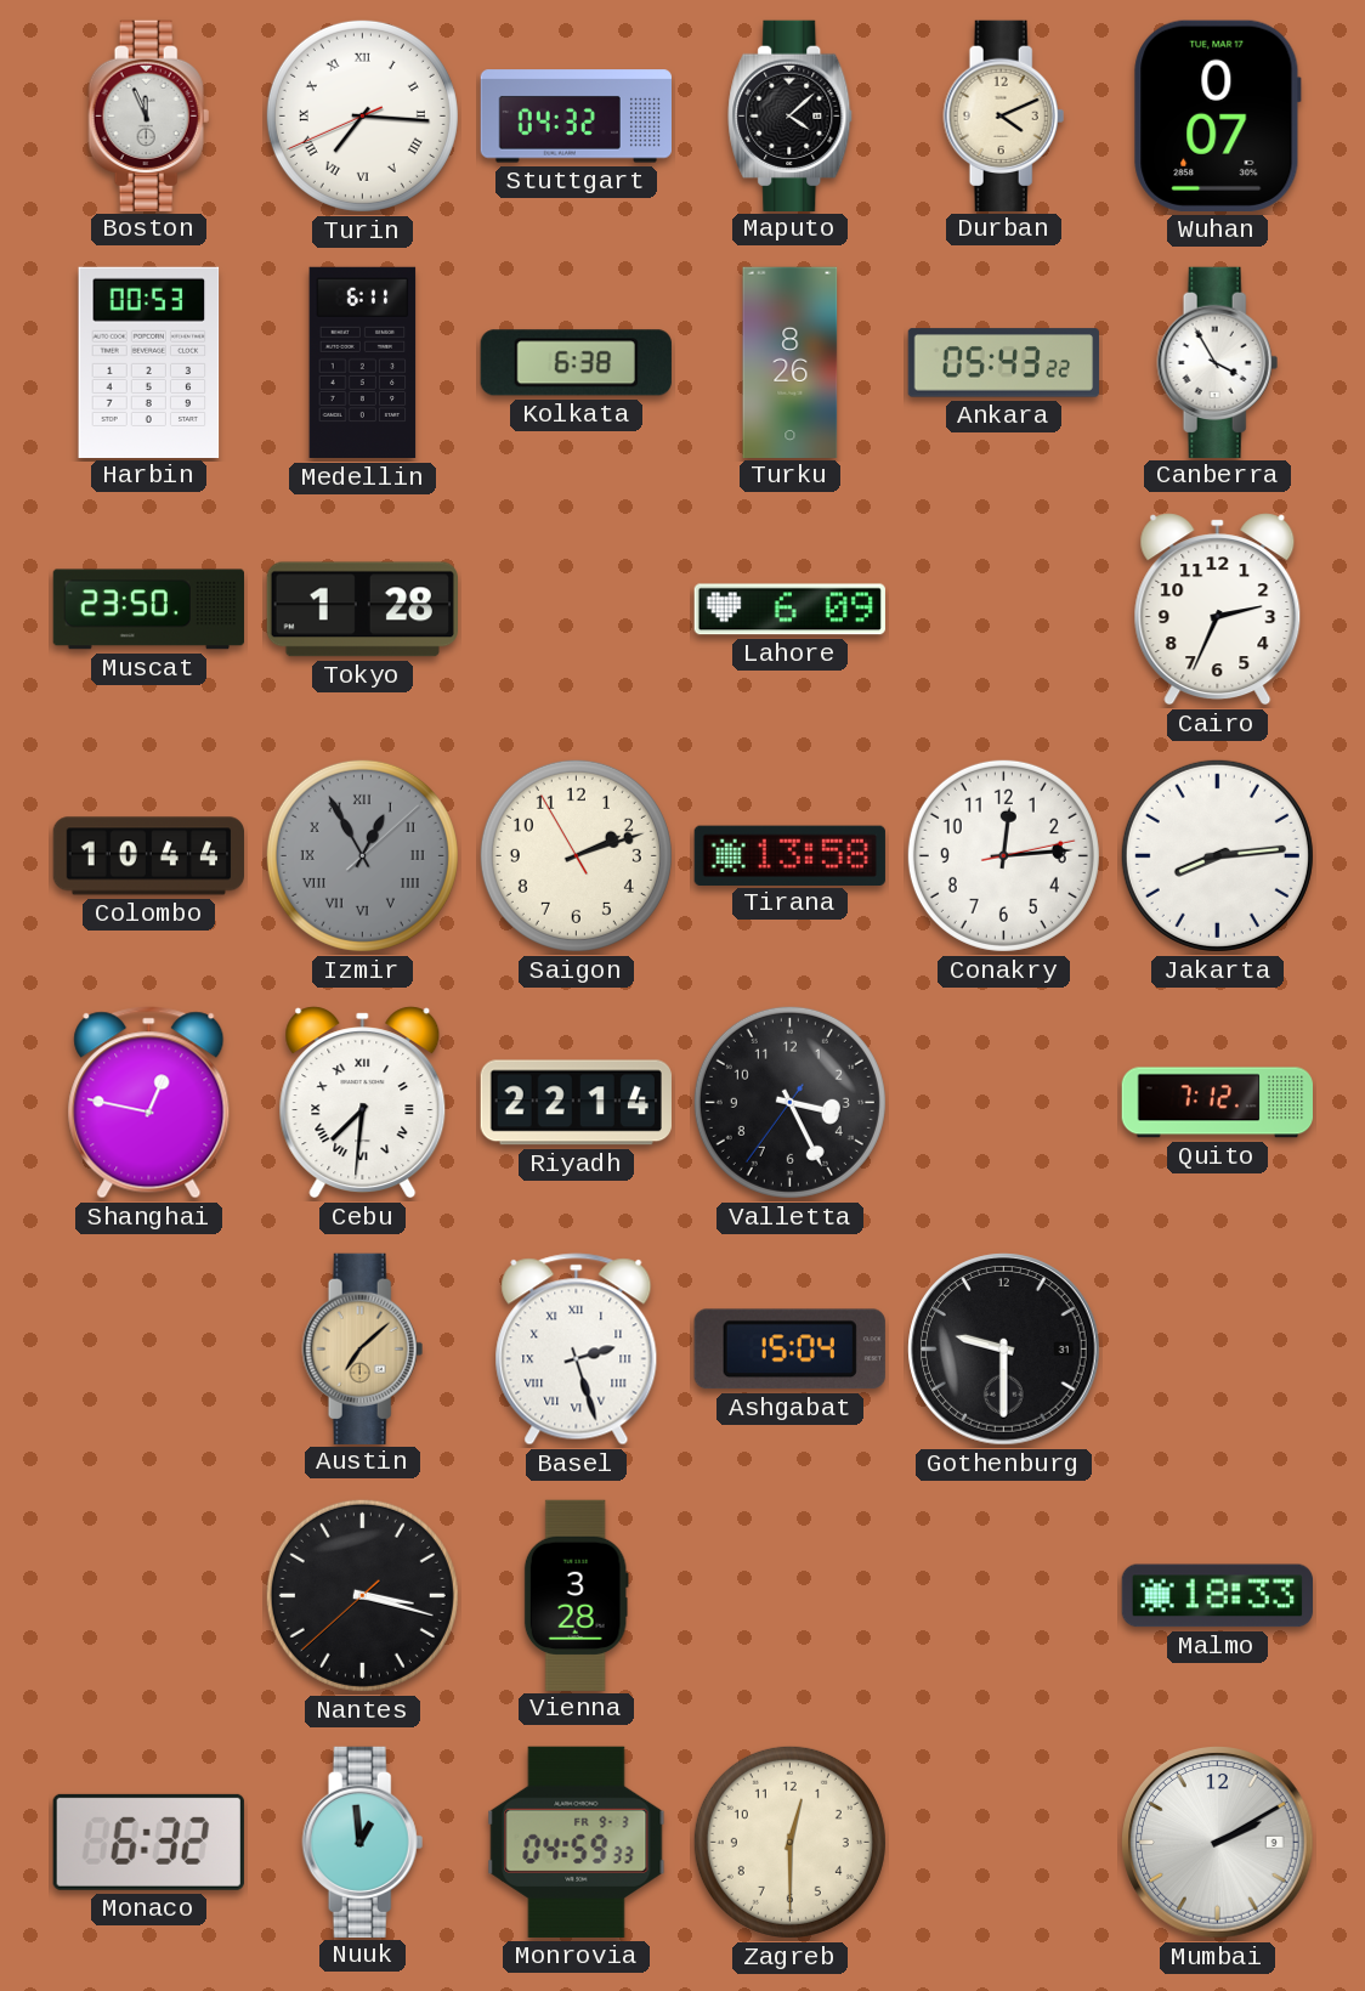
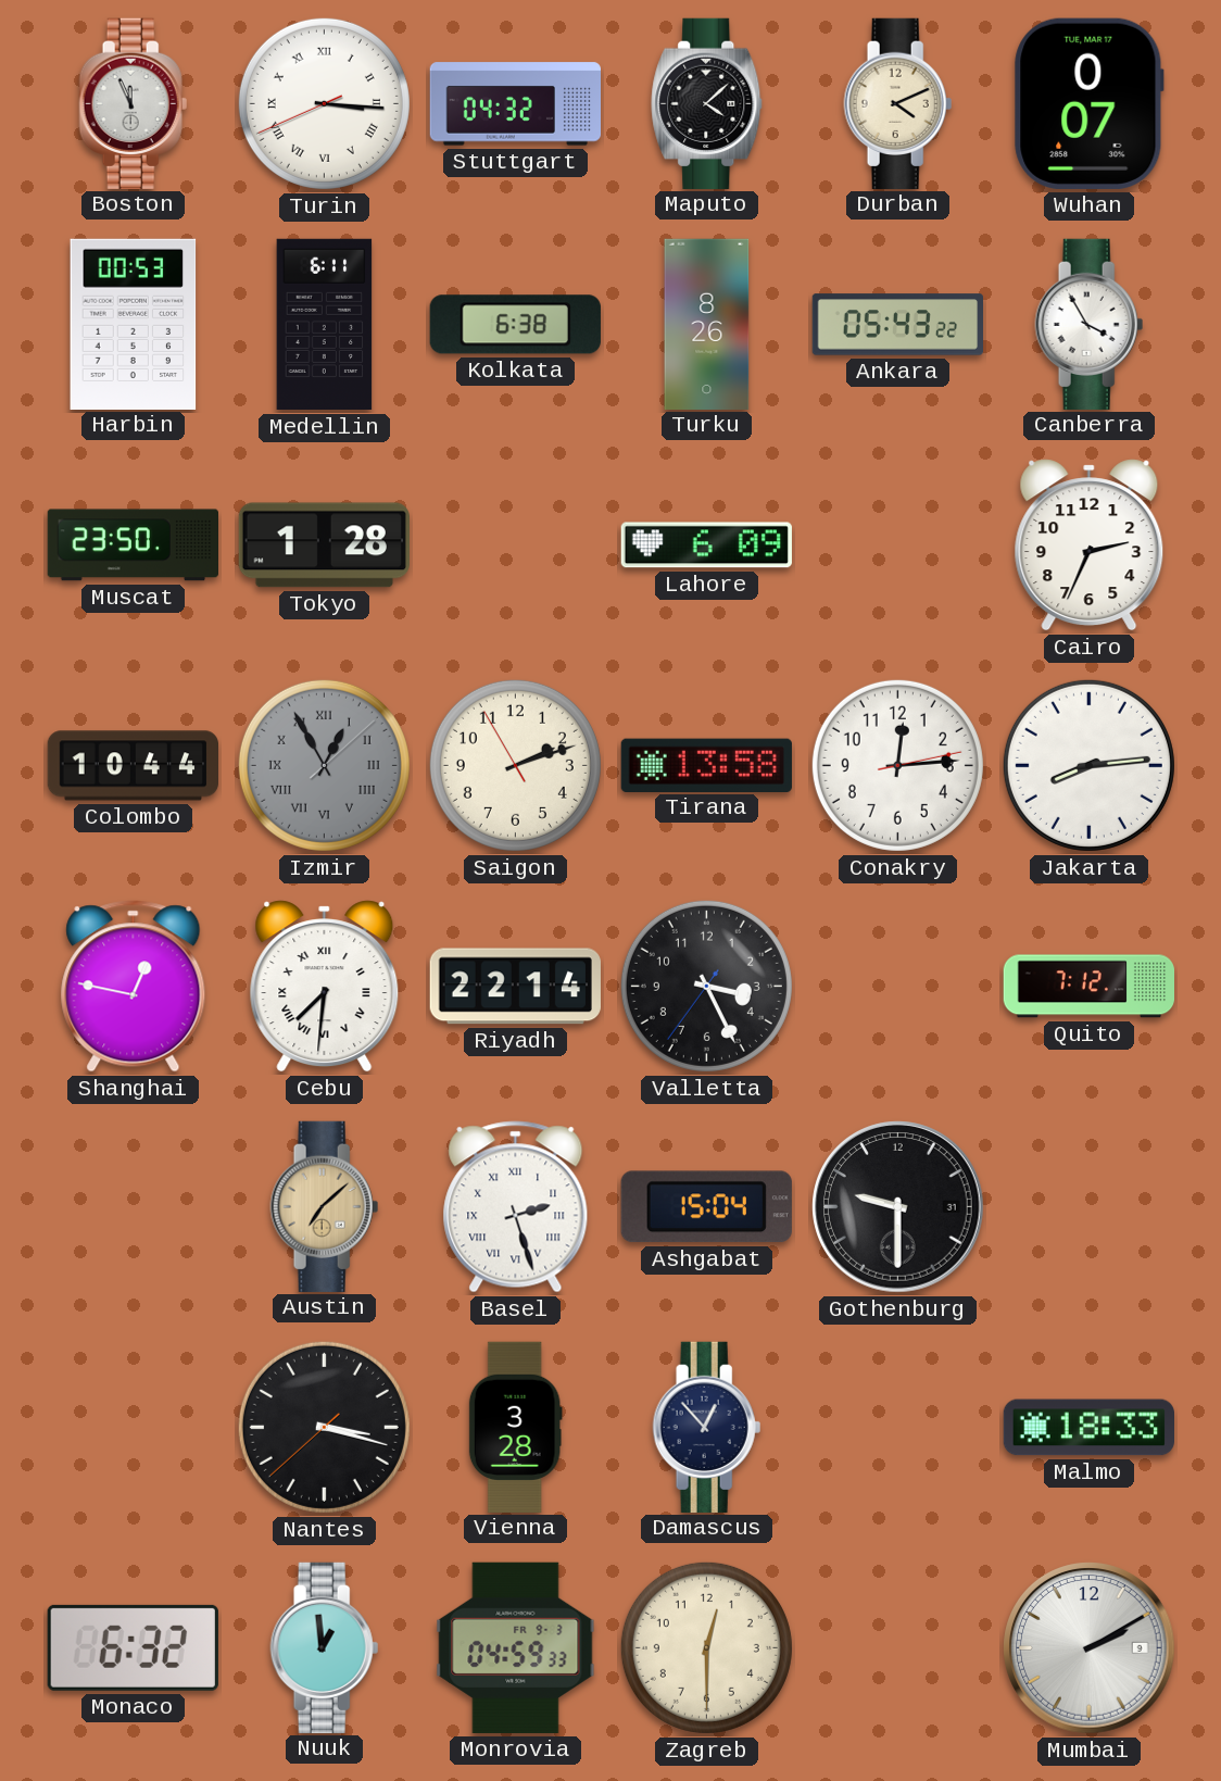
Turin: 7:15 -> 3:15
Damascus: none -> 12:53
